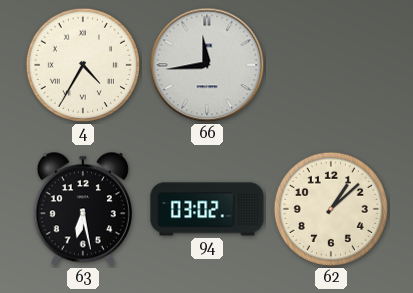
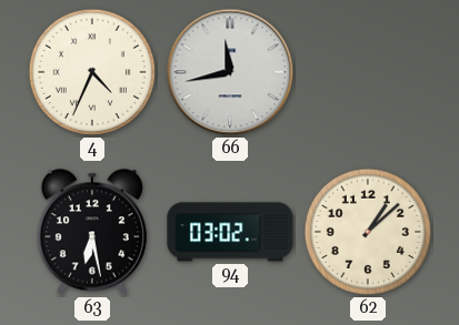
4: 4:35 -> 4:34
66: 11:44 -> 11:43
